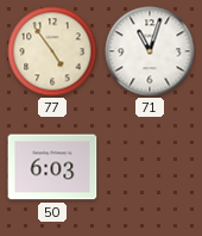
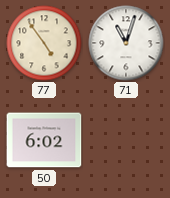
50: 6:03 -> 6:02
